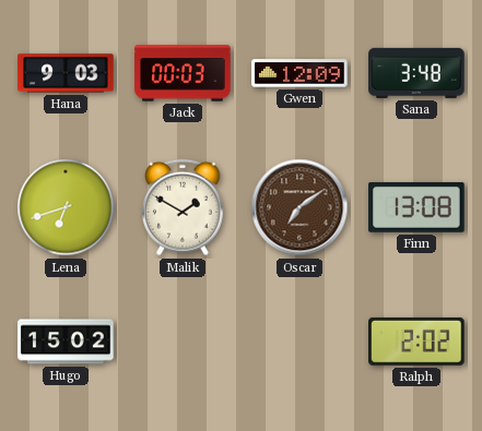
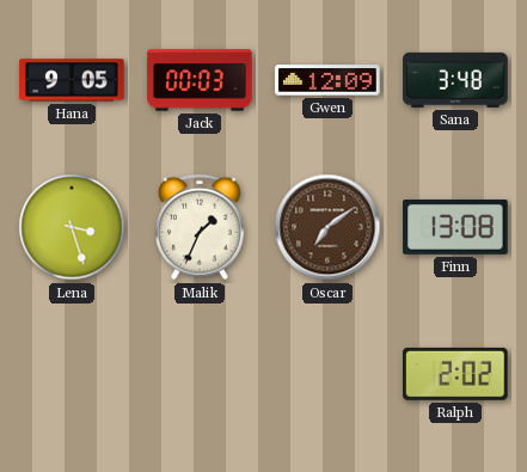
Hana: 9:03 -> 9:05
Lena: 6:42 -> 3:27
Malik: 1:50 -> 1:34
Hugo: 15:02 -> none
